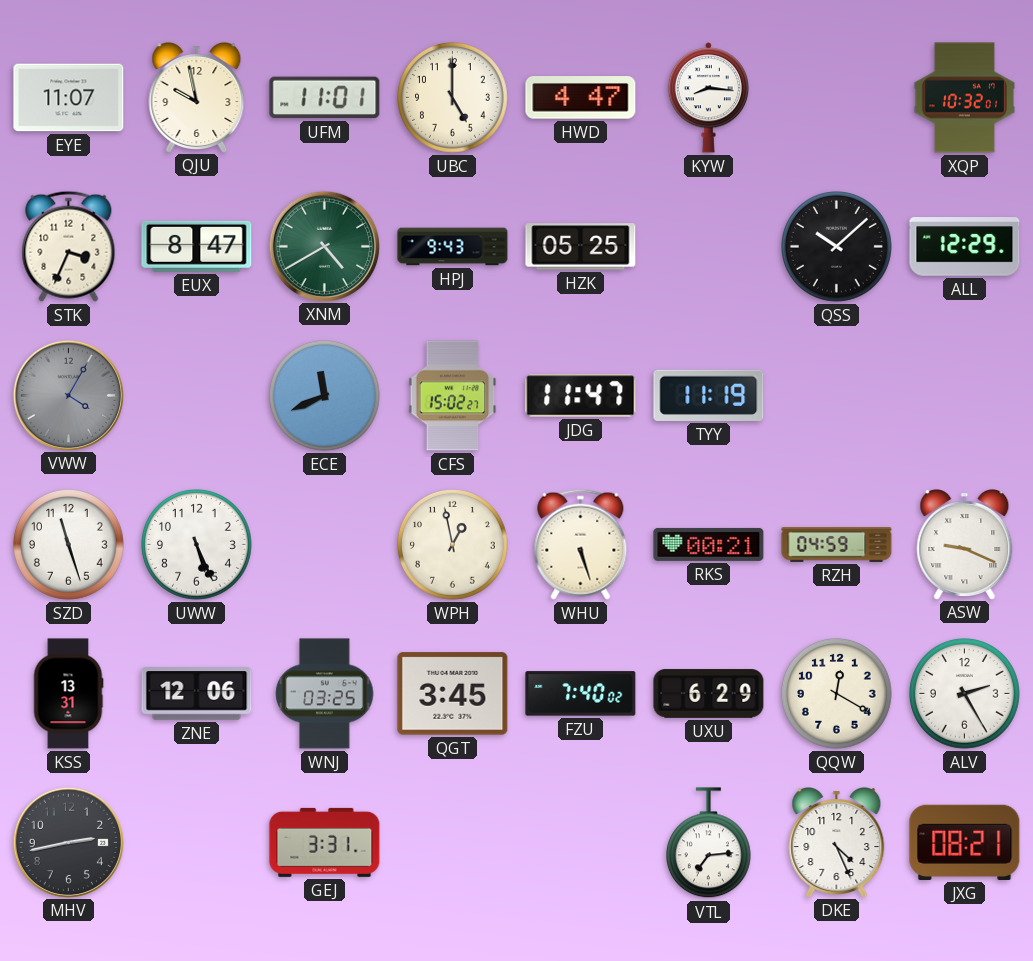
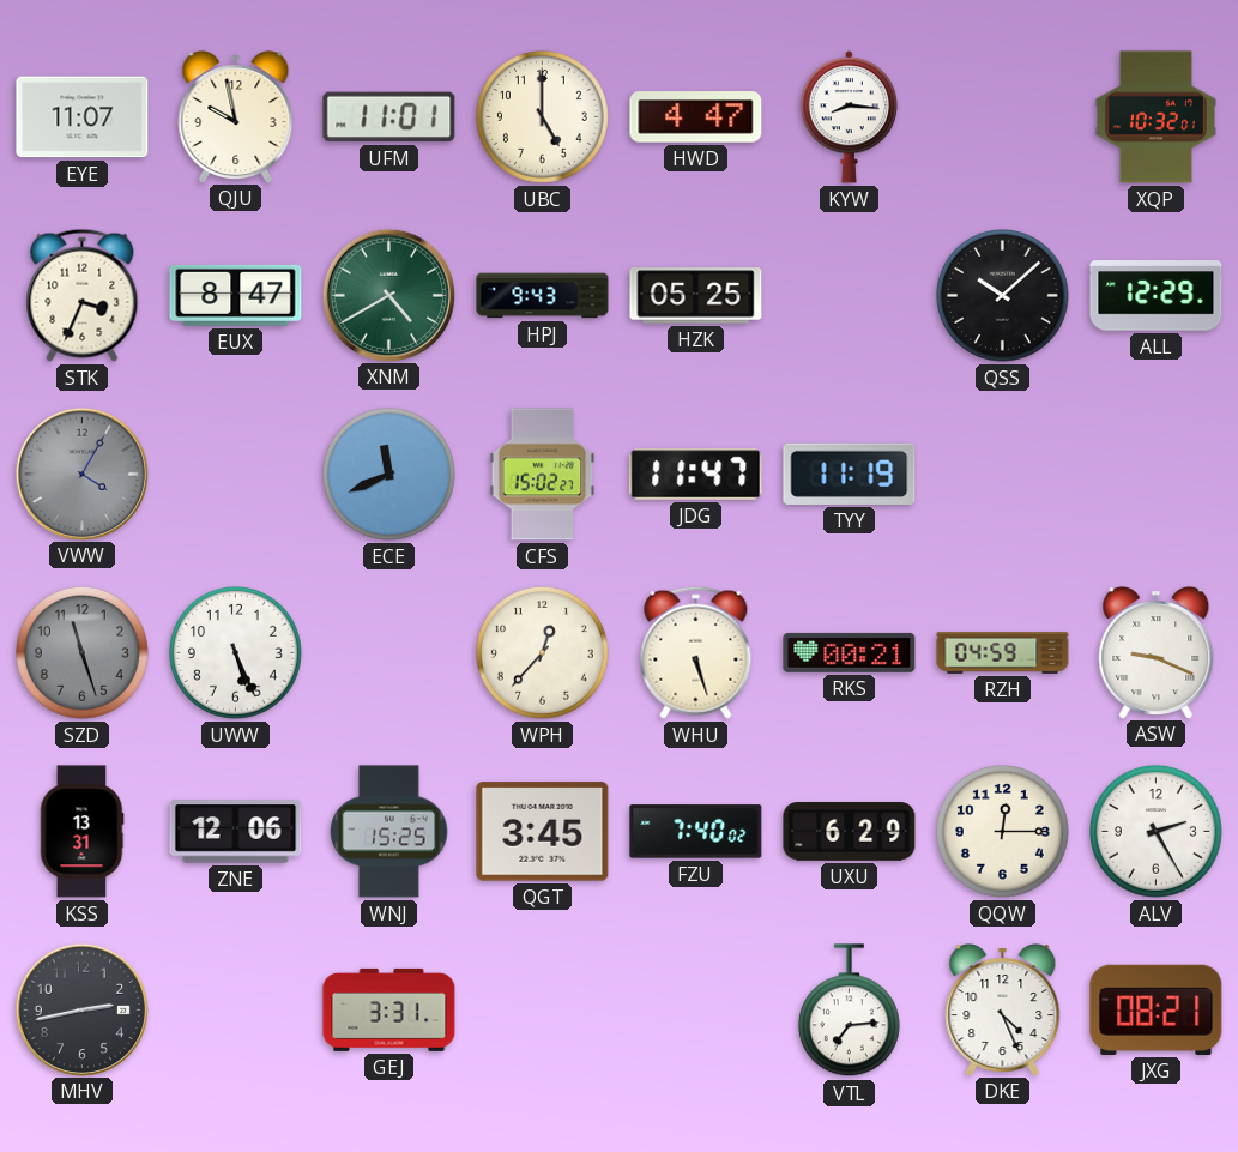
SZD dial: white -> grey
WPH: 12:58 -> 12:37
WNJ: 03:25 -> 15:25
QQW: 12:20 -> 12:15
